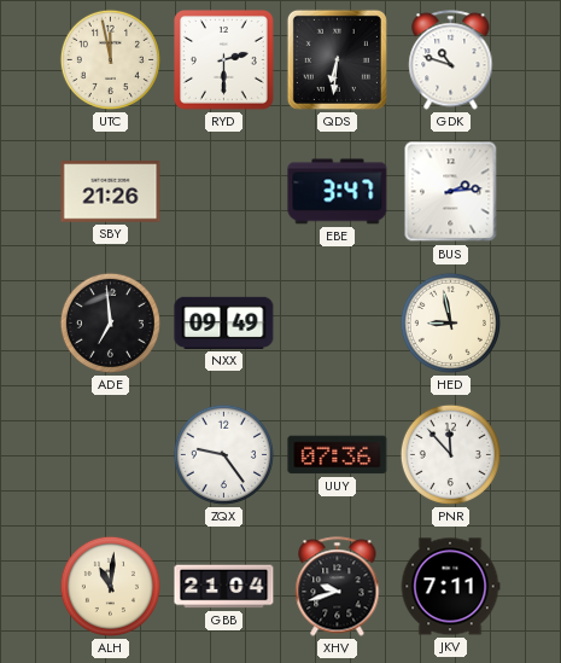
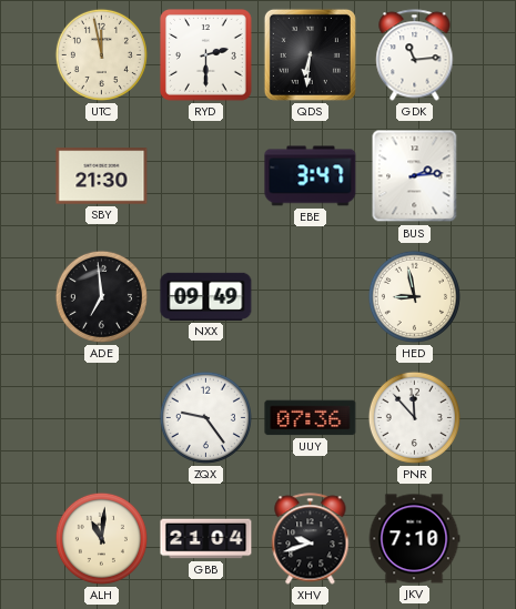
GDK: 10:48 -> 11:14
SBY: 21:26 -> 21:30
JKV: 7:11 -> 7:10
